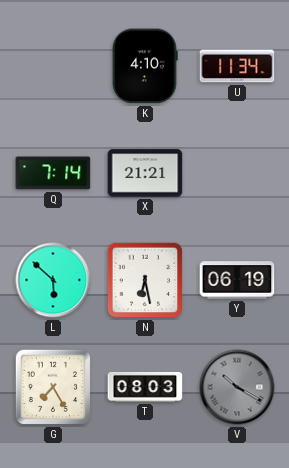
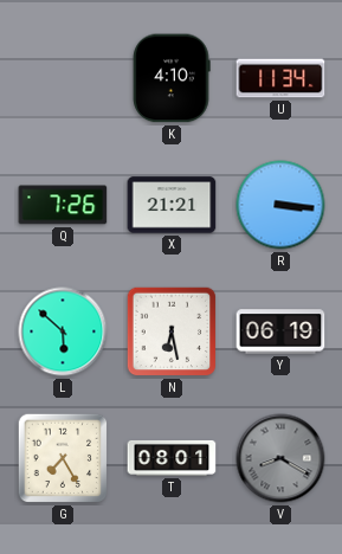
Q: 7:14 -> 7:26
R: none -> 3:16
T: 08:03 -> 08:01
V: 10:20 -> 8:20
